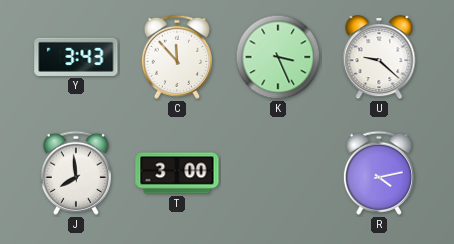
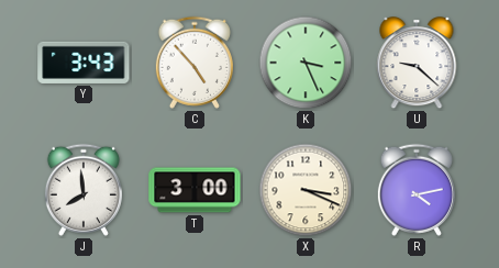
C: 11:53 -> 4:53
X: none -> 3:19
